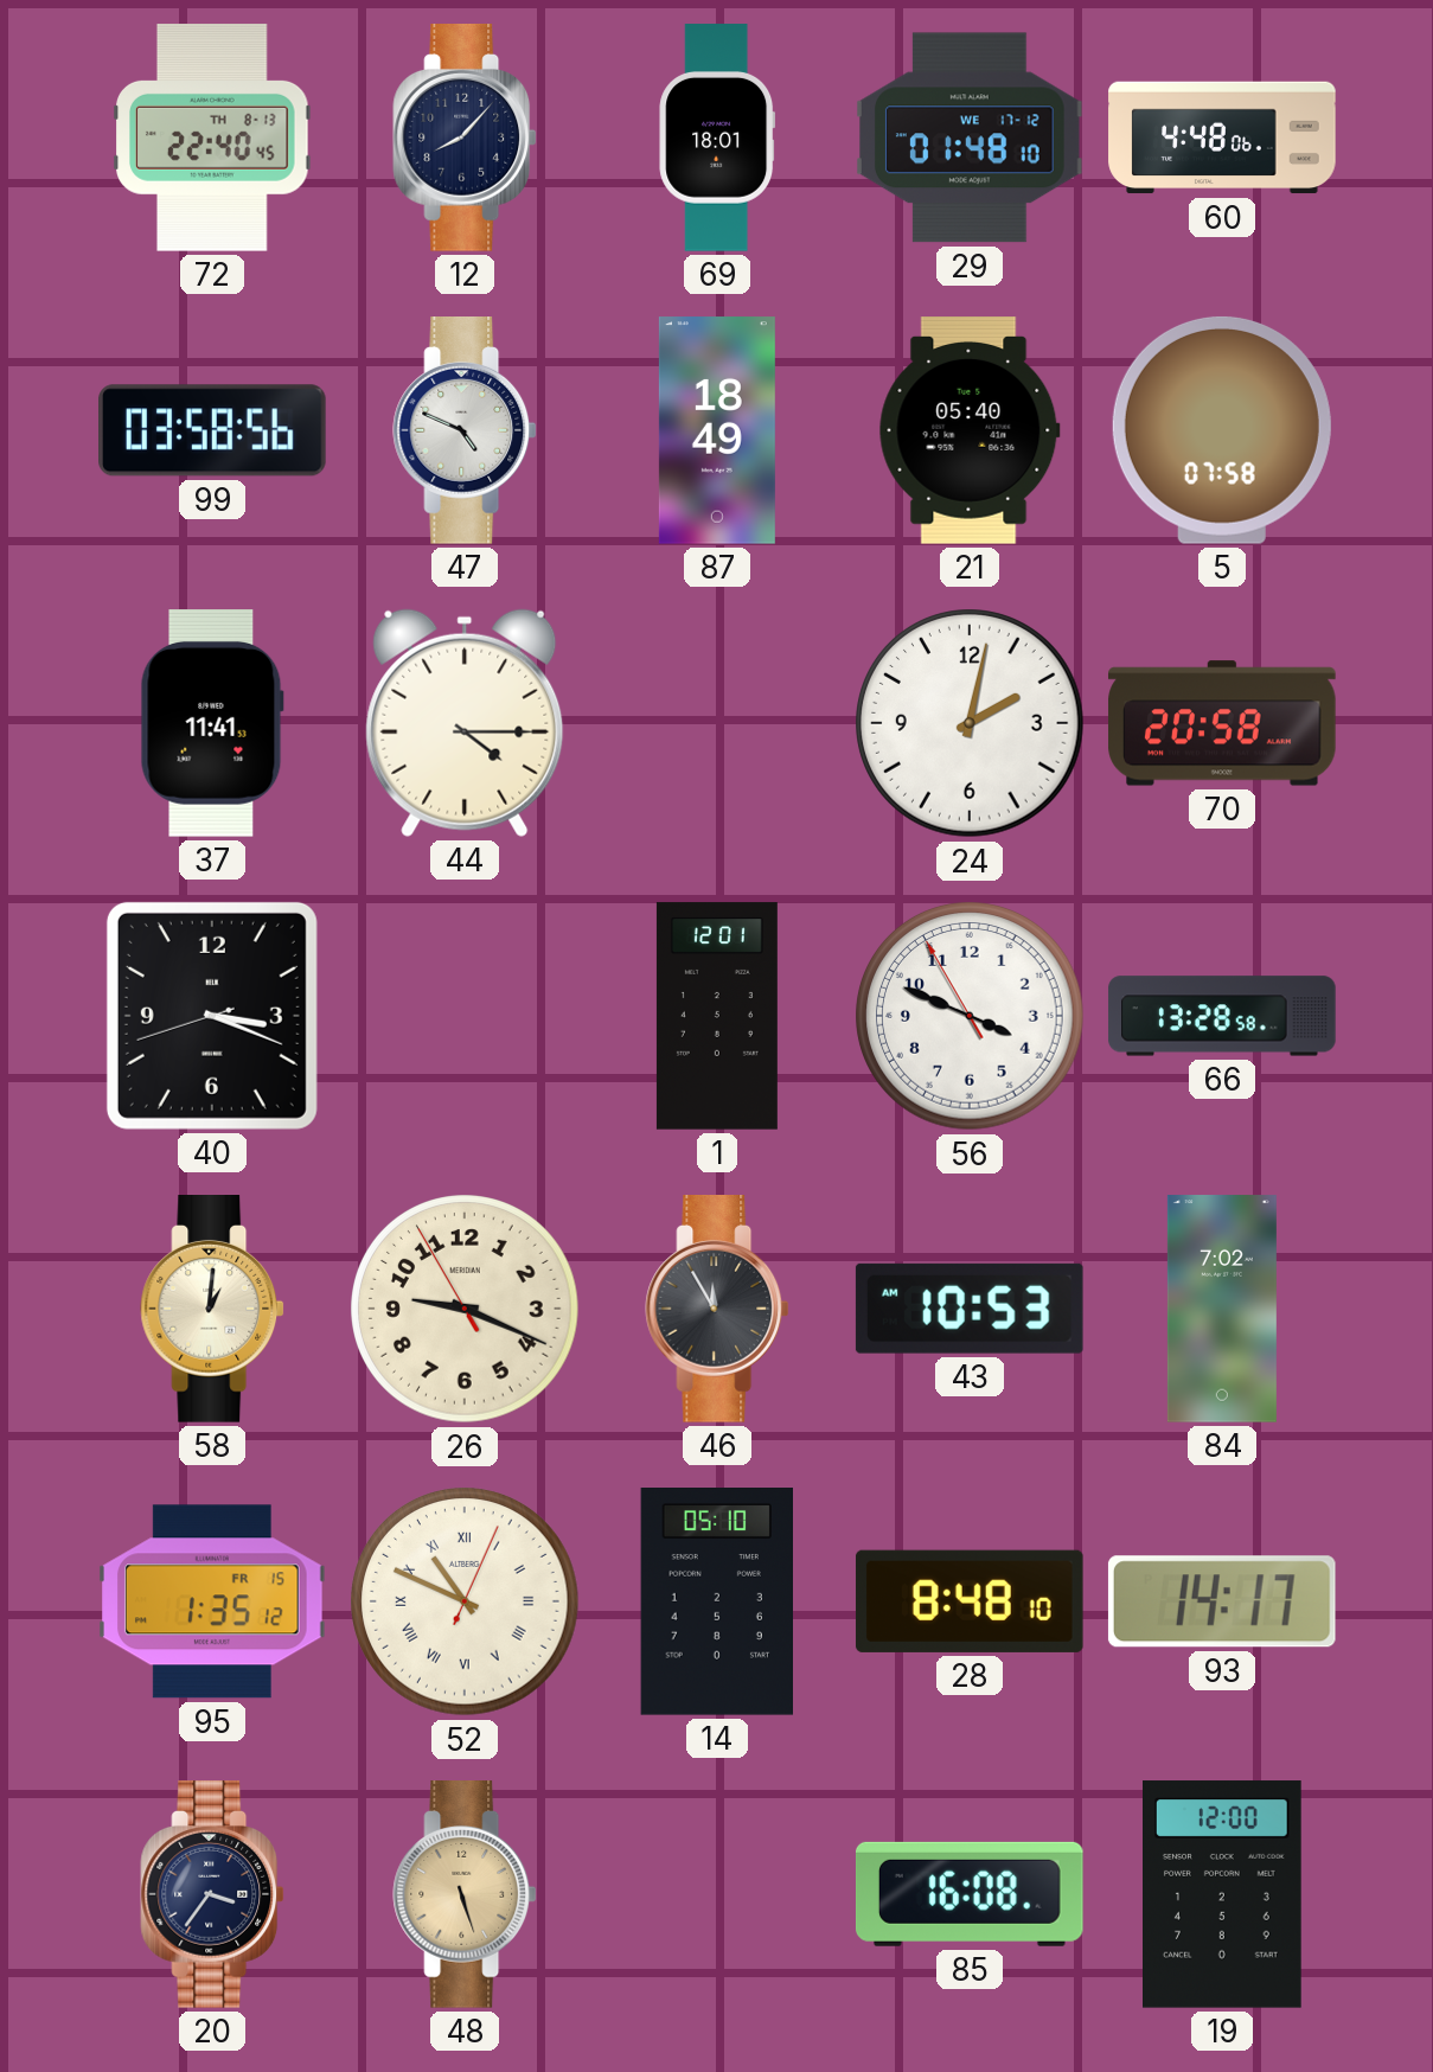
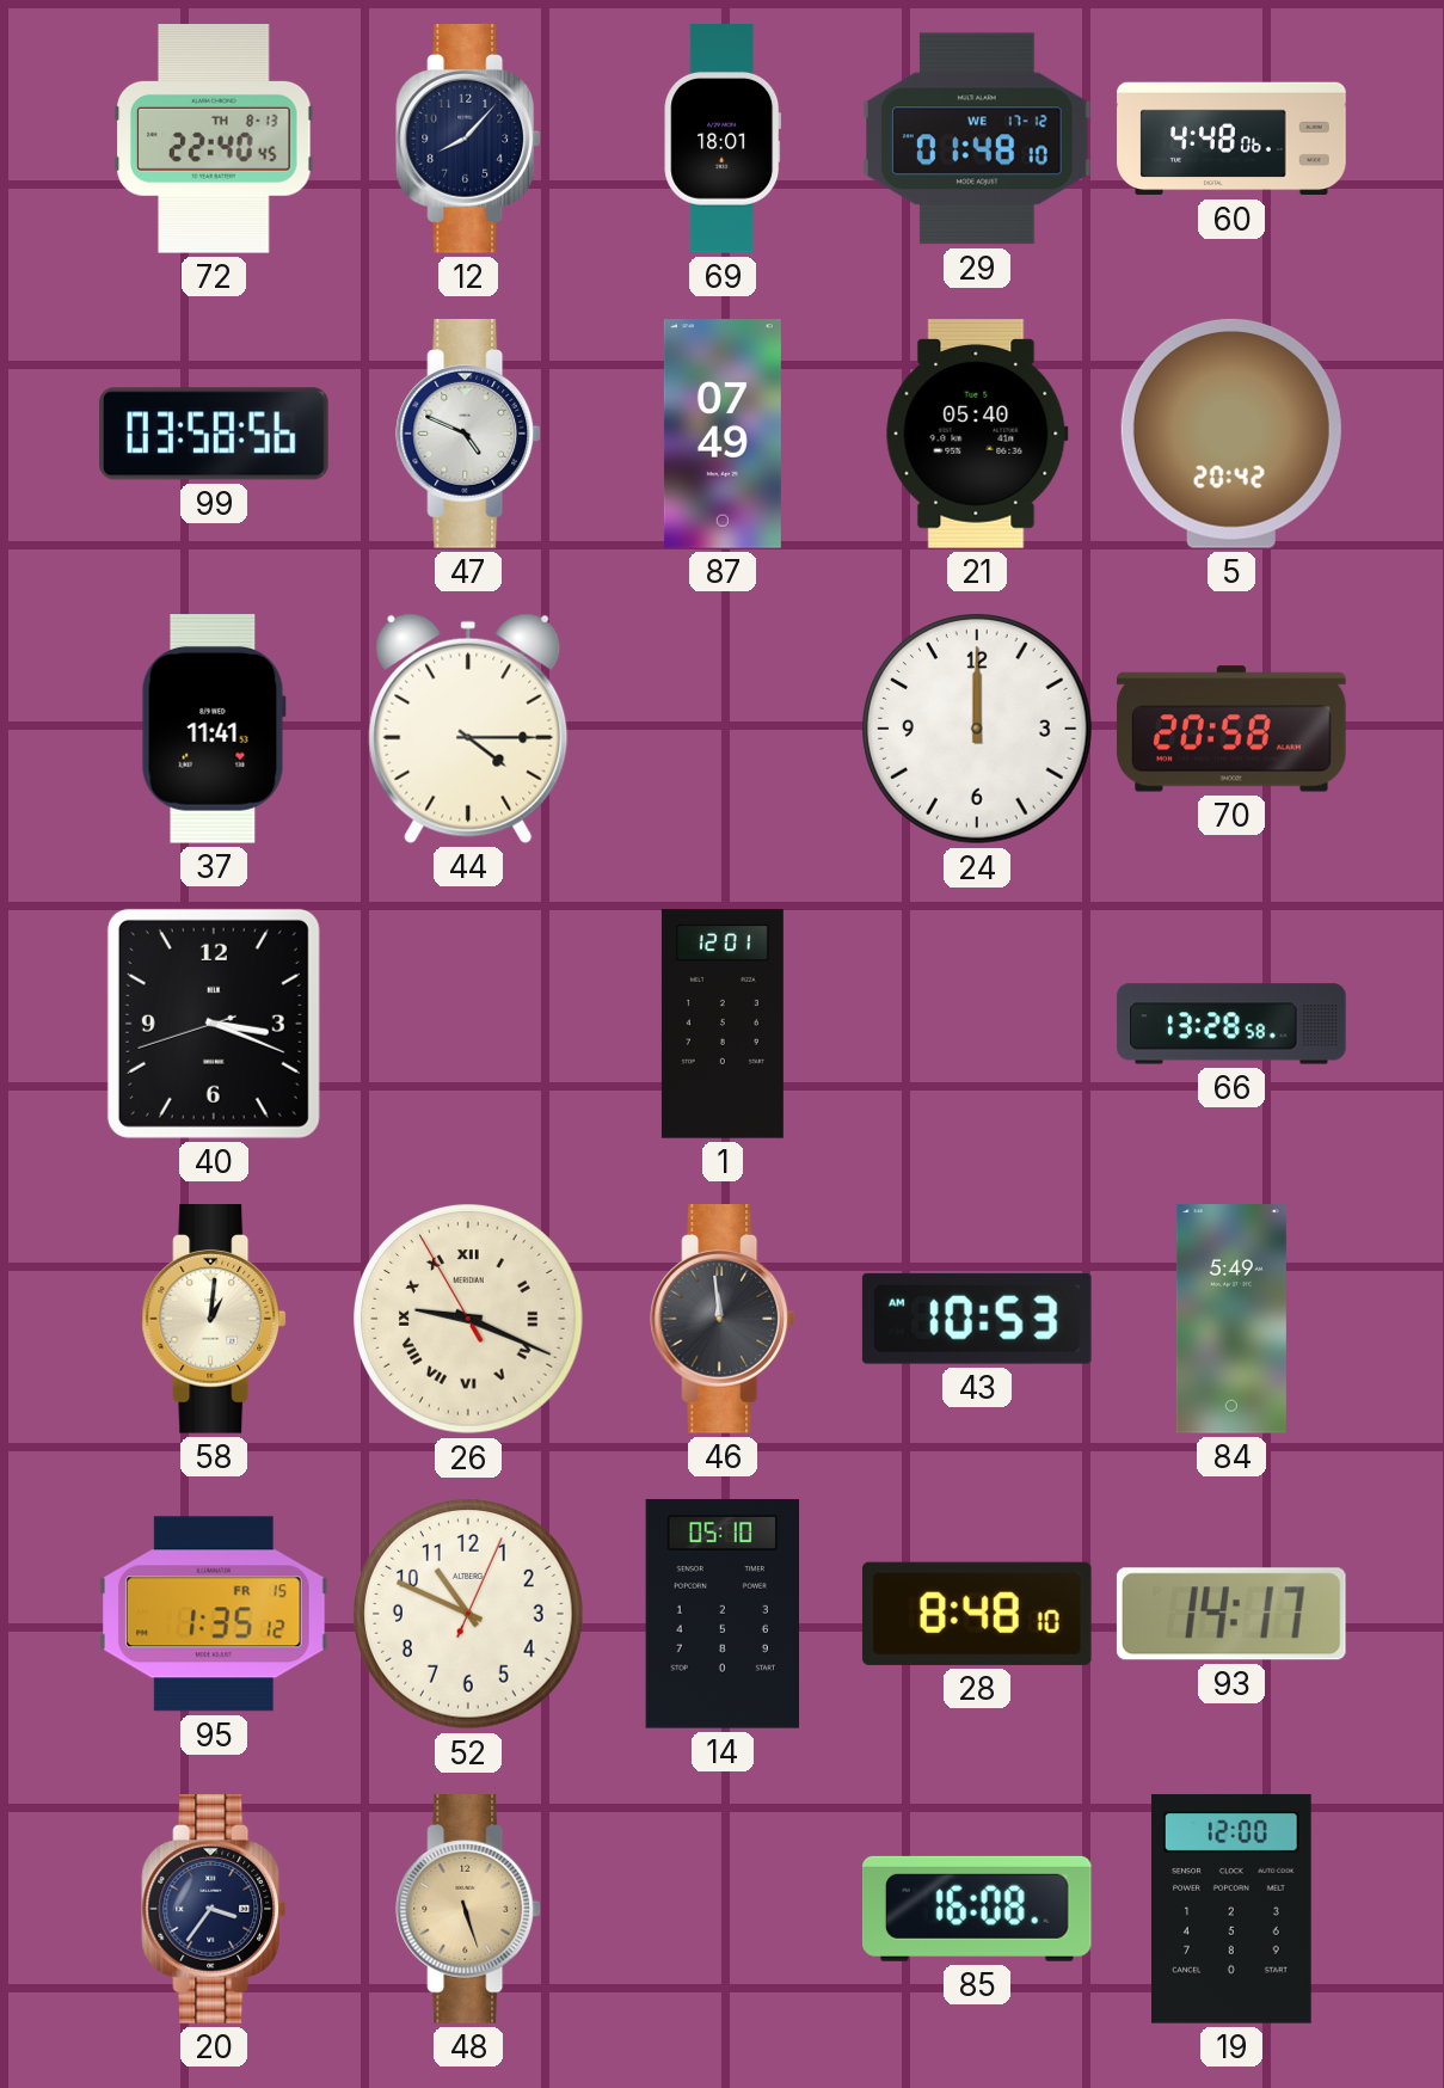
87: 18:49 -> 07:49
5: 07:58 -> 20:42
24: 2:02 -> 12:00
56: 3:48 -> none
26 numerals: Arabic -> Roman
46: 11:55 -> 11:59
84: 7:02 -> 5:49
52 numerals: Roman -> Arabic
